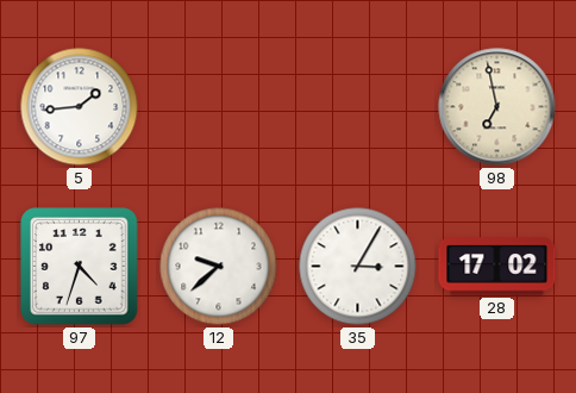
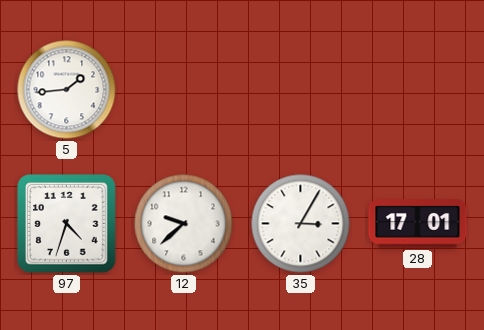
98: 6:58 -> none
28: 17:02 -> 17:01
